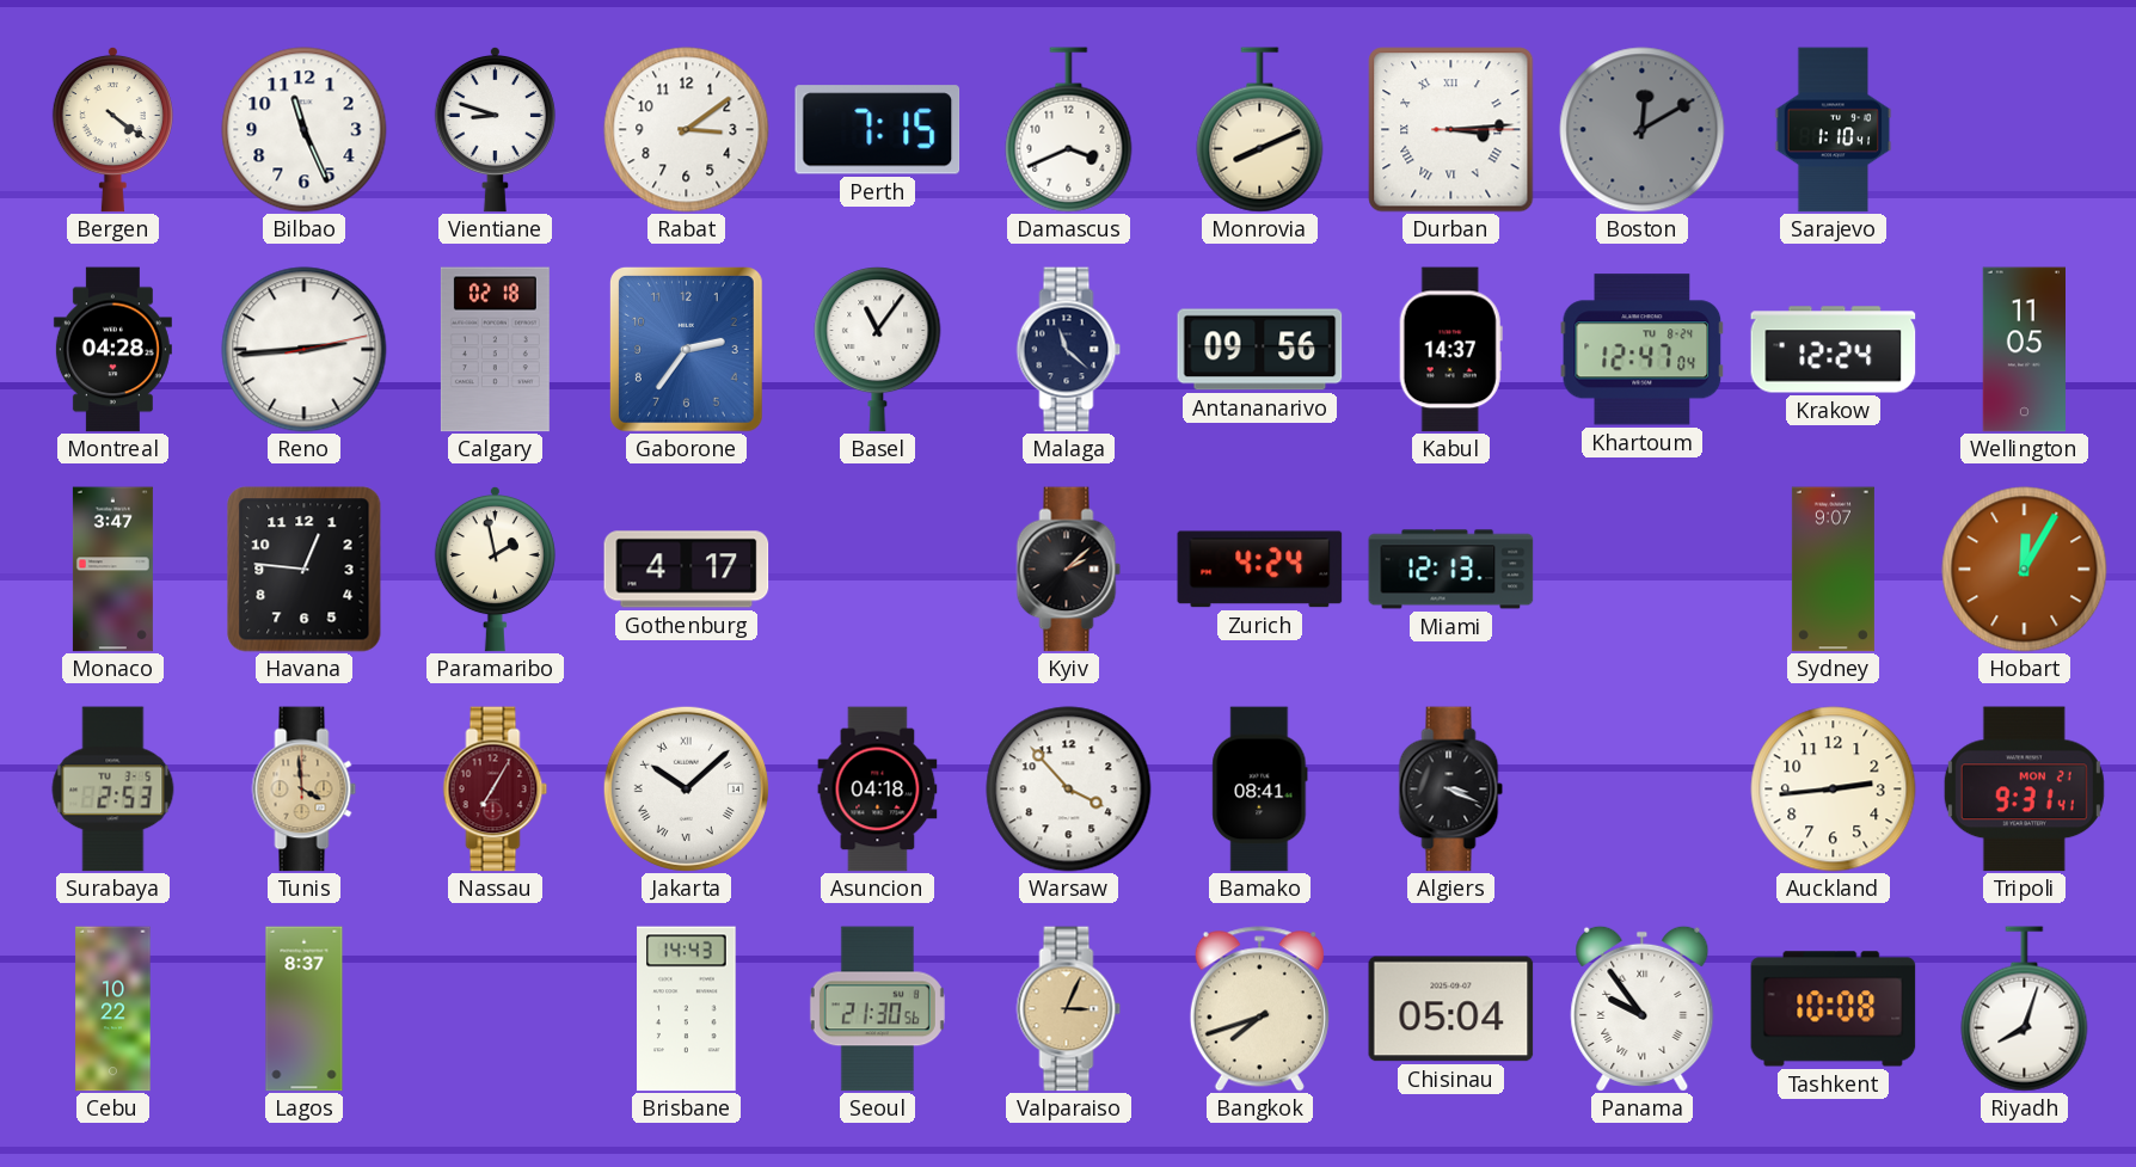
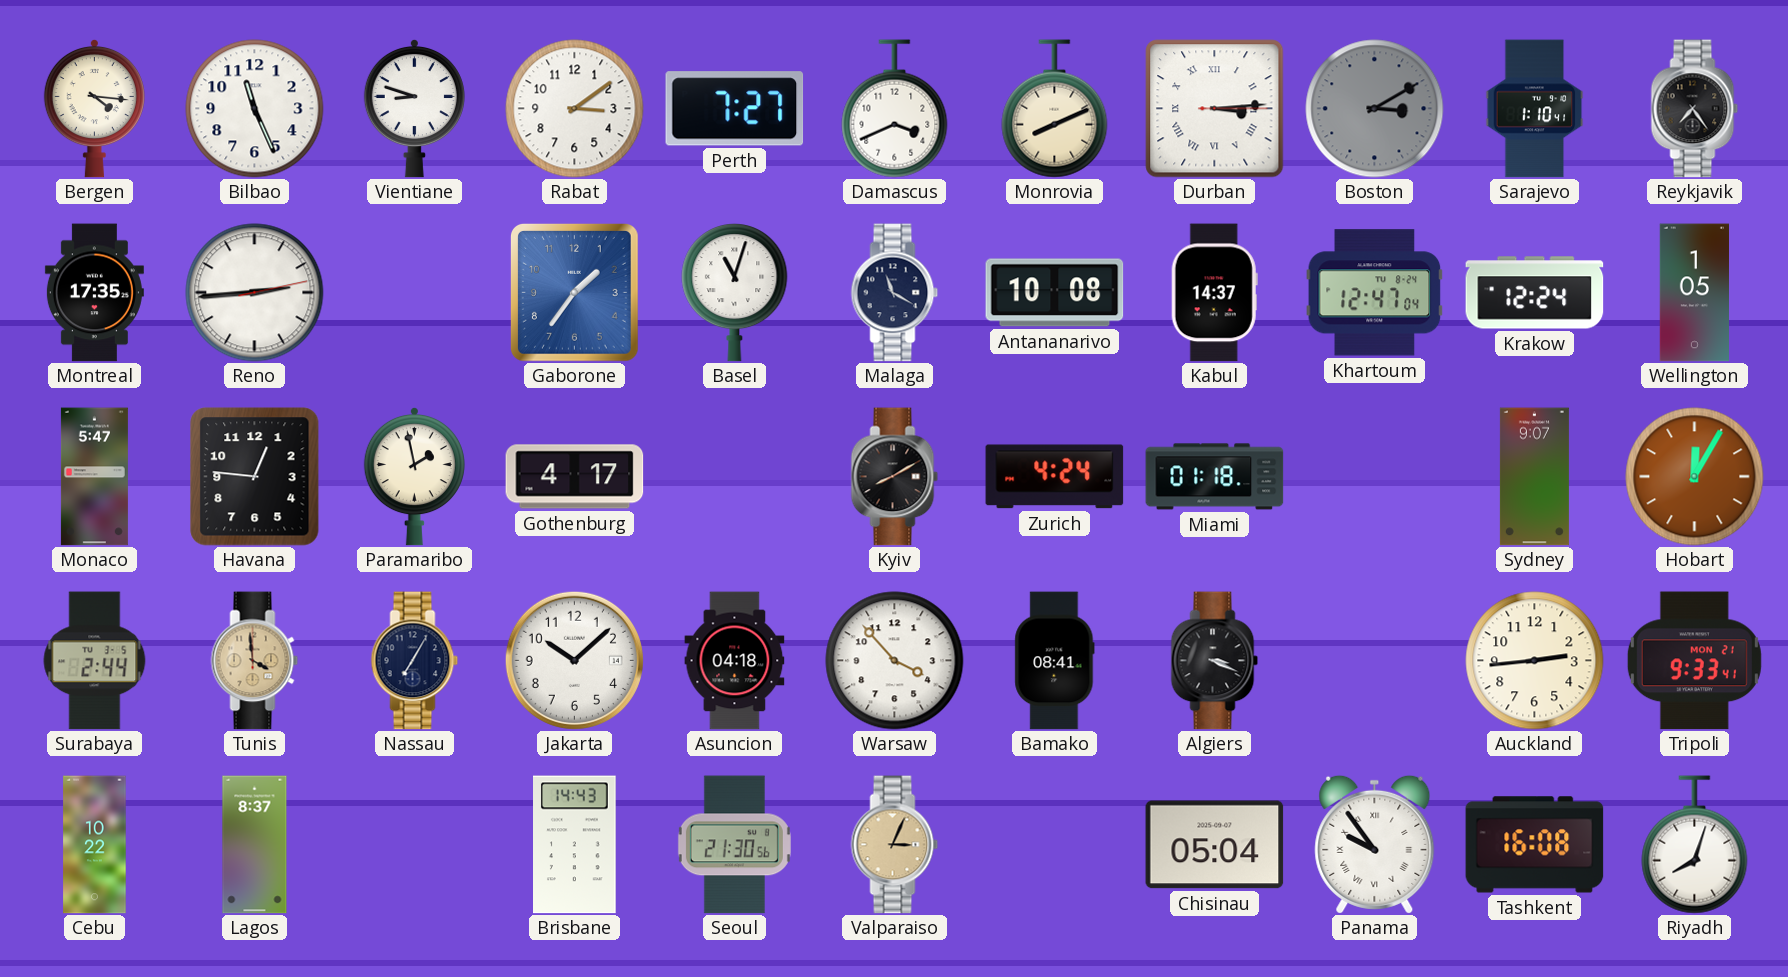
Bergen: 4:21 -> 4:16
Perth: 7:15 -> 7:27
Boston: 12:10 -> 3:10
Reykjavik: none -> 7:24
Montreal: 04:28 -> 17:35
Calgary: 02:18 -> none
Gaborone: 2:36 -> 1:36
Basel: 11:06 -> 11:03
Malaga: 11:22 -> 11:20
Antananarivo: 09:56 -> 10:08
Wellington: 11:05 -> 1:05
Monaco: 3:47 -> 5:47
Kyiv: 2:08 -> 8:10
Miami: 12:13 -> 01:18
Surabaya: 2:53 -> 2:44
Nassau dial: burgundy -> navy
Jakarta numerals: Roman -> Arabic
Tripoli: 9:31 -> 9:33
Bangkok: 7:42 -> none
Tashkent: 10:08 -> 16:08
